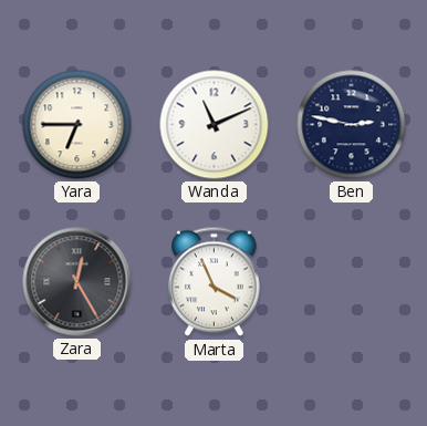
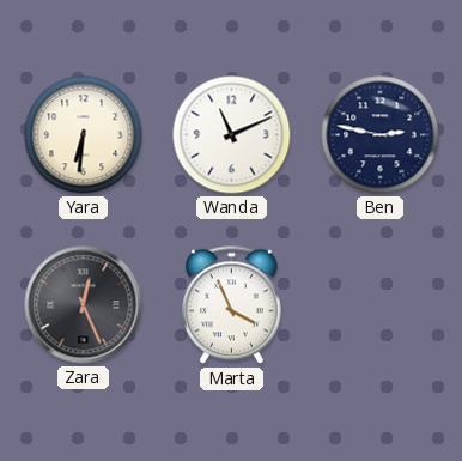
Yara: 6:45 -> 6:31
Zara: 12:25 -> 12:26
